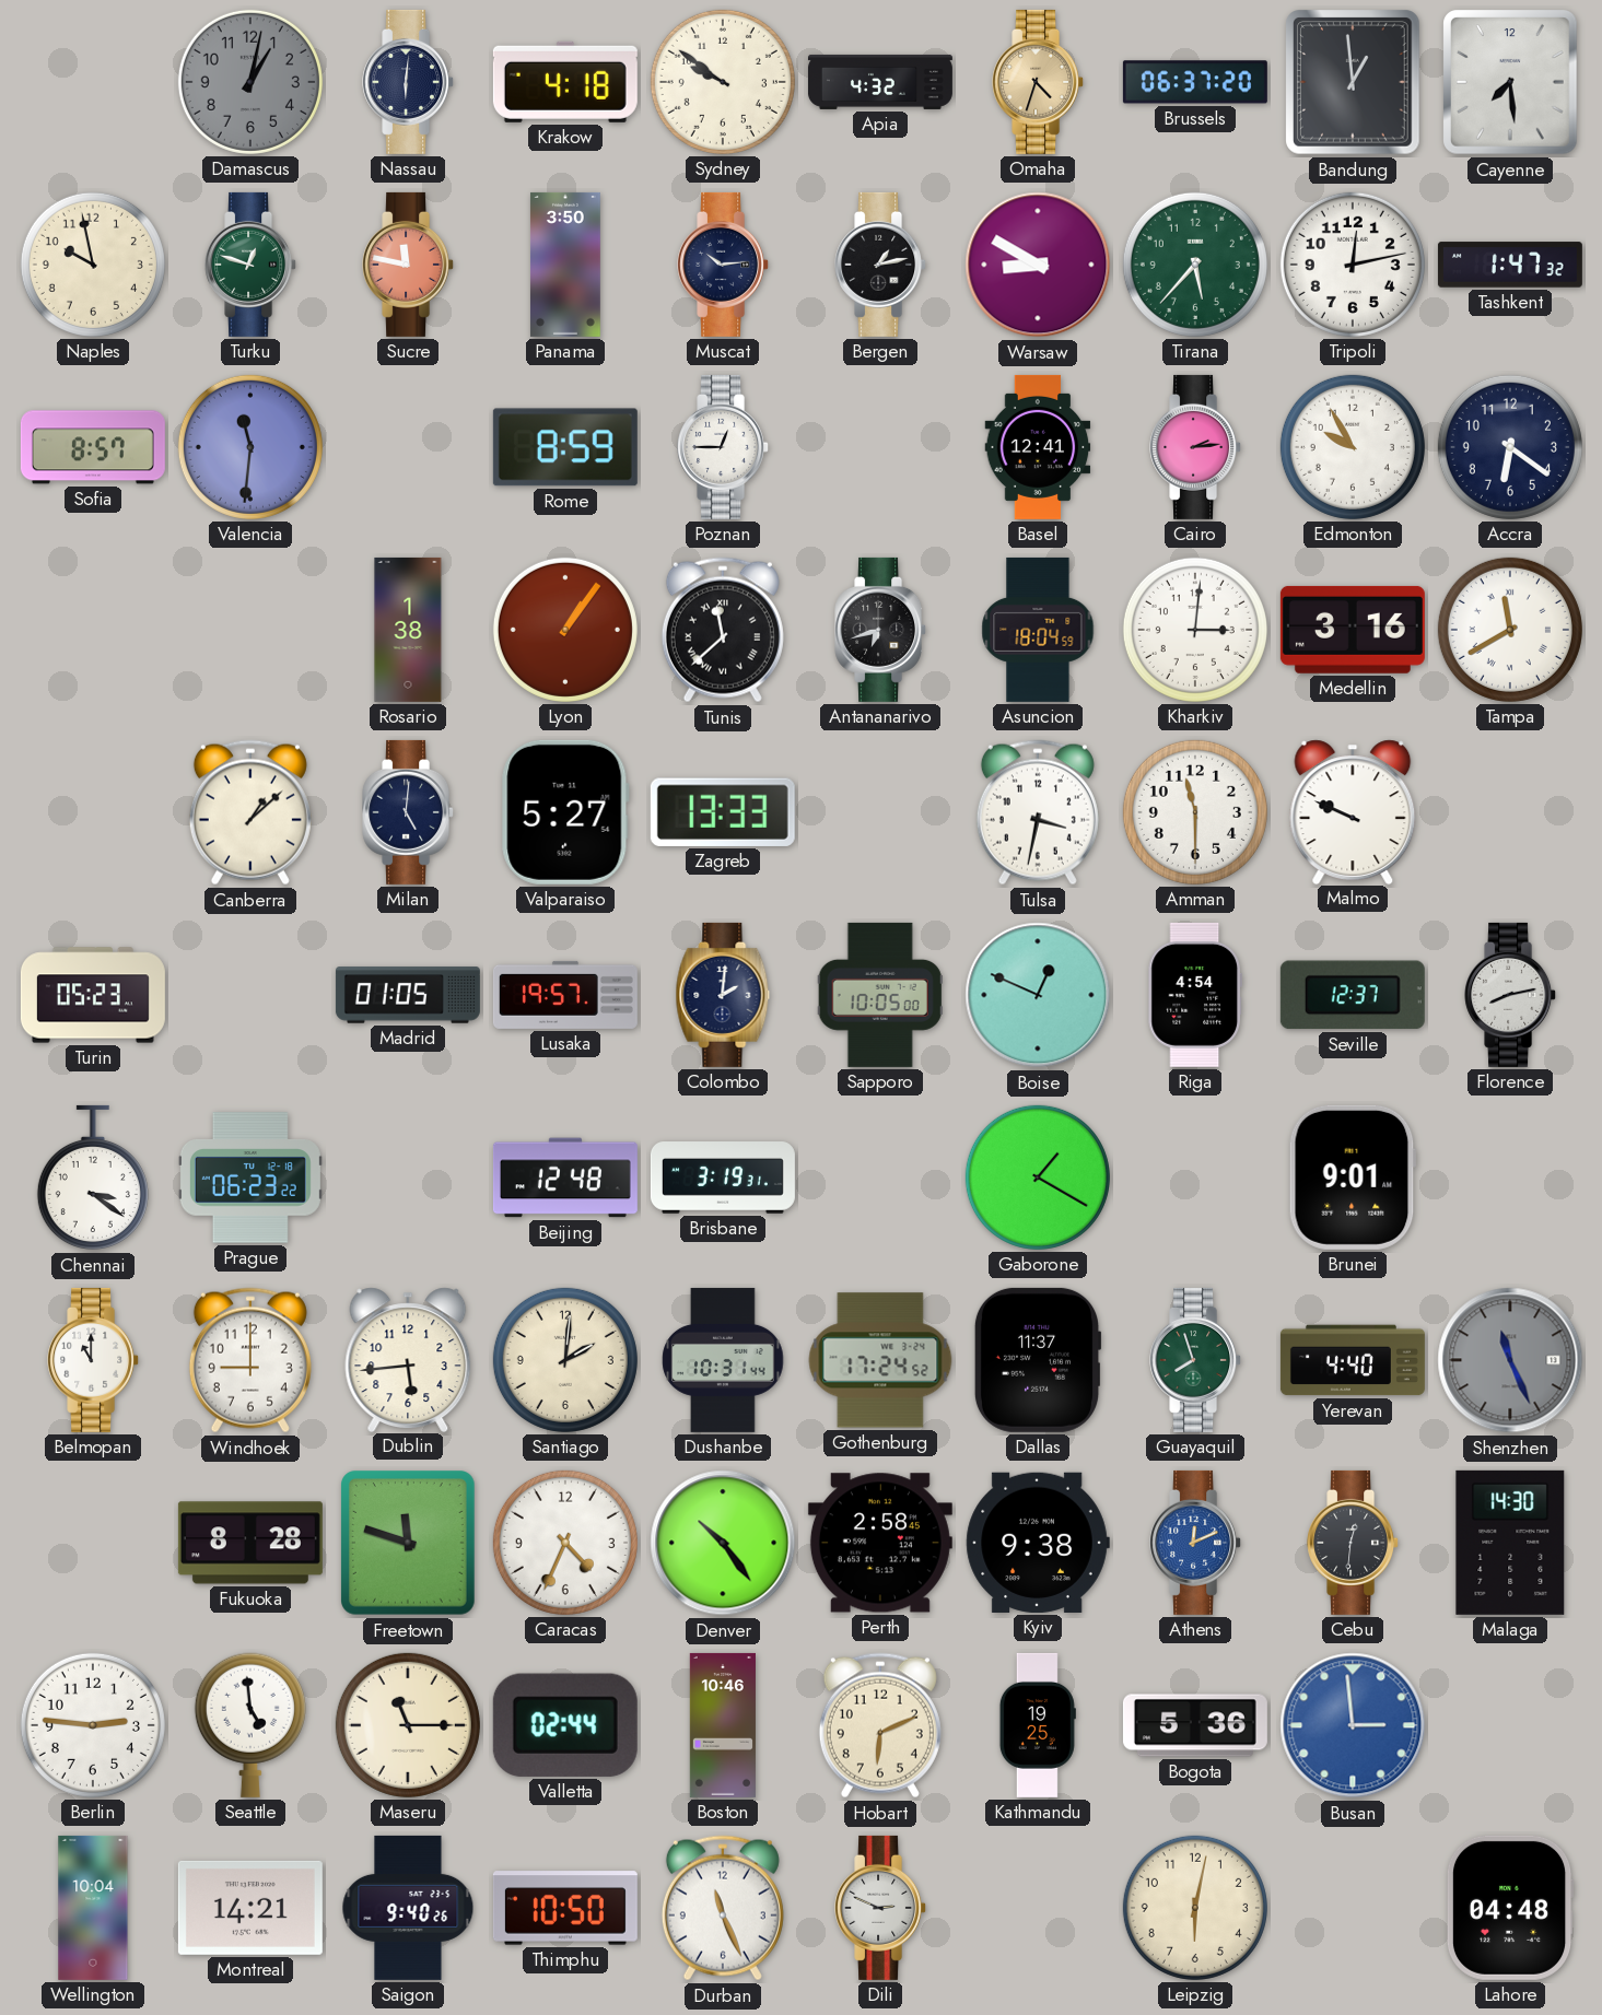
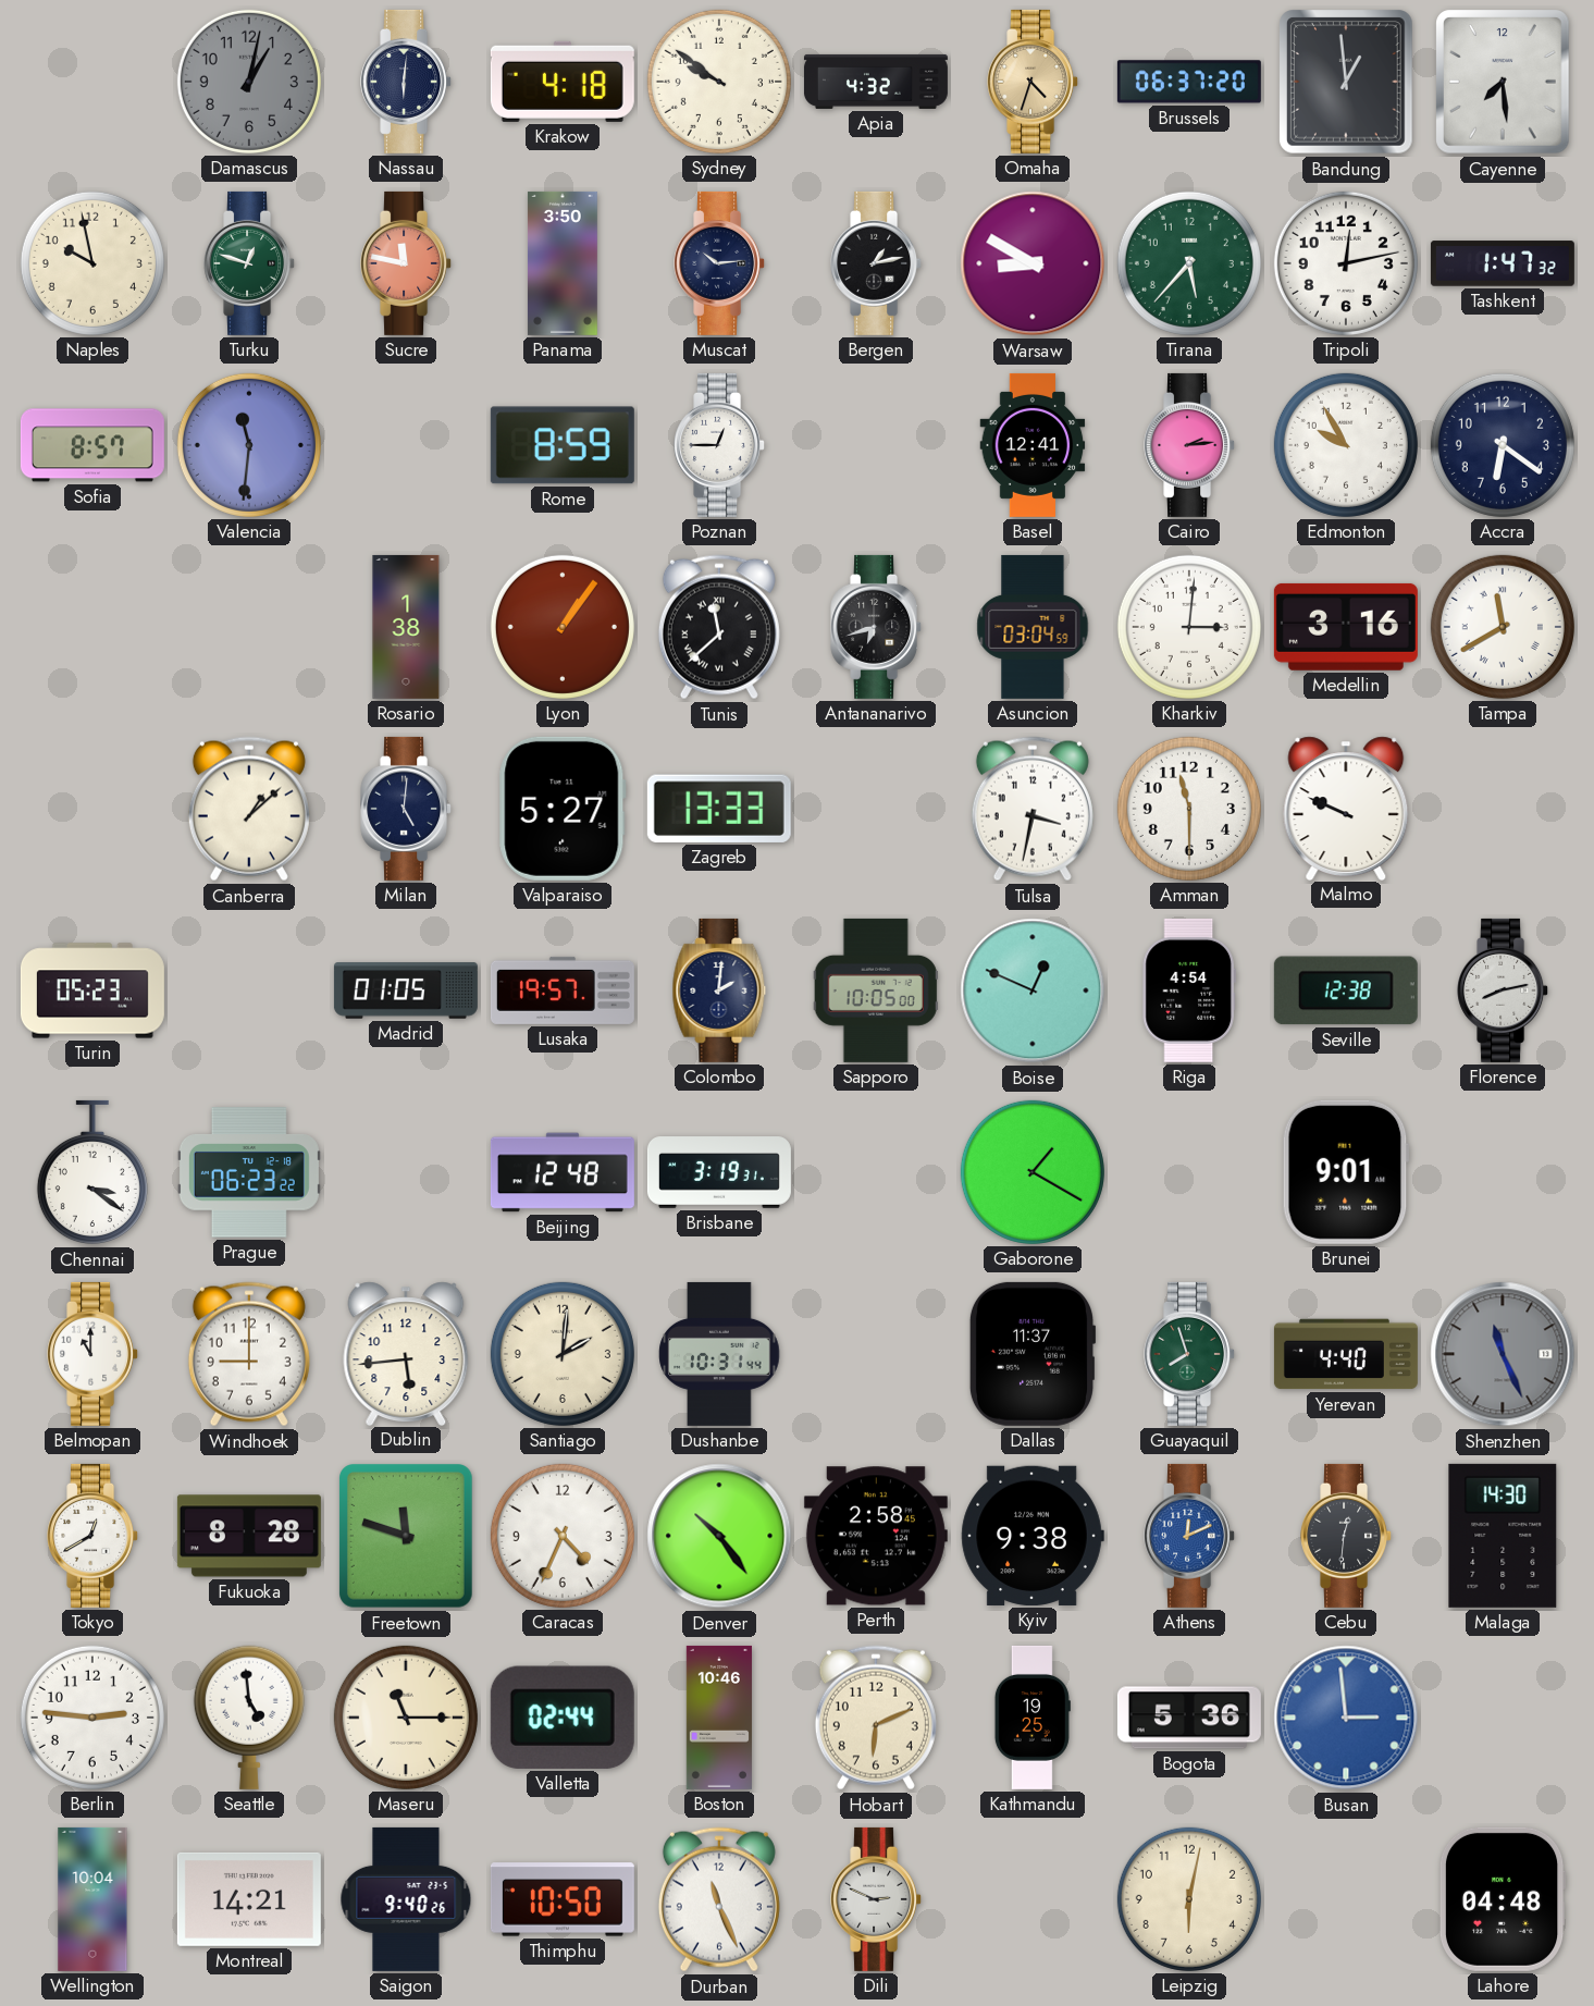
Asuncion: 18:04 -> 03:04
Seville: 12:37 -> 12:38
Gothenburg: 17:24 -> none
Tokyo: none -> 12:40
